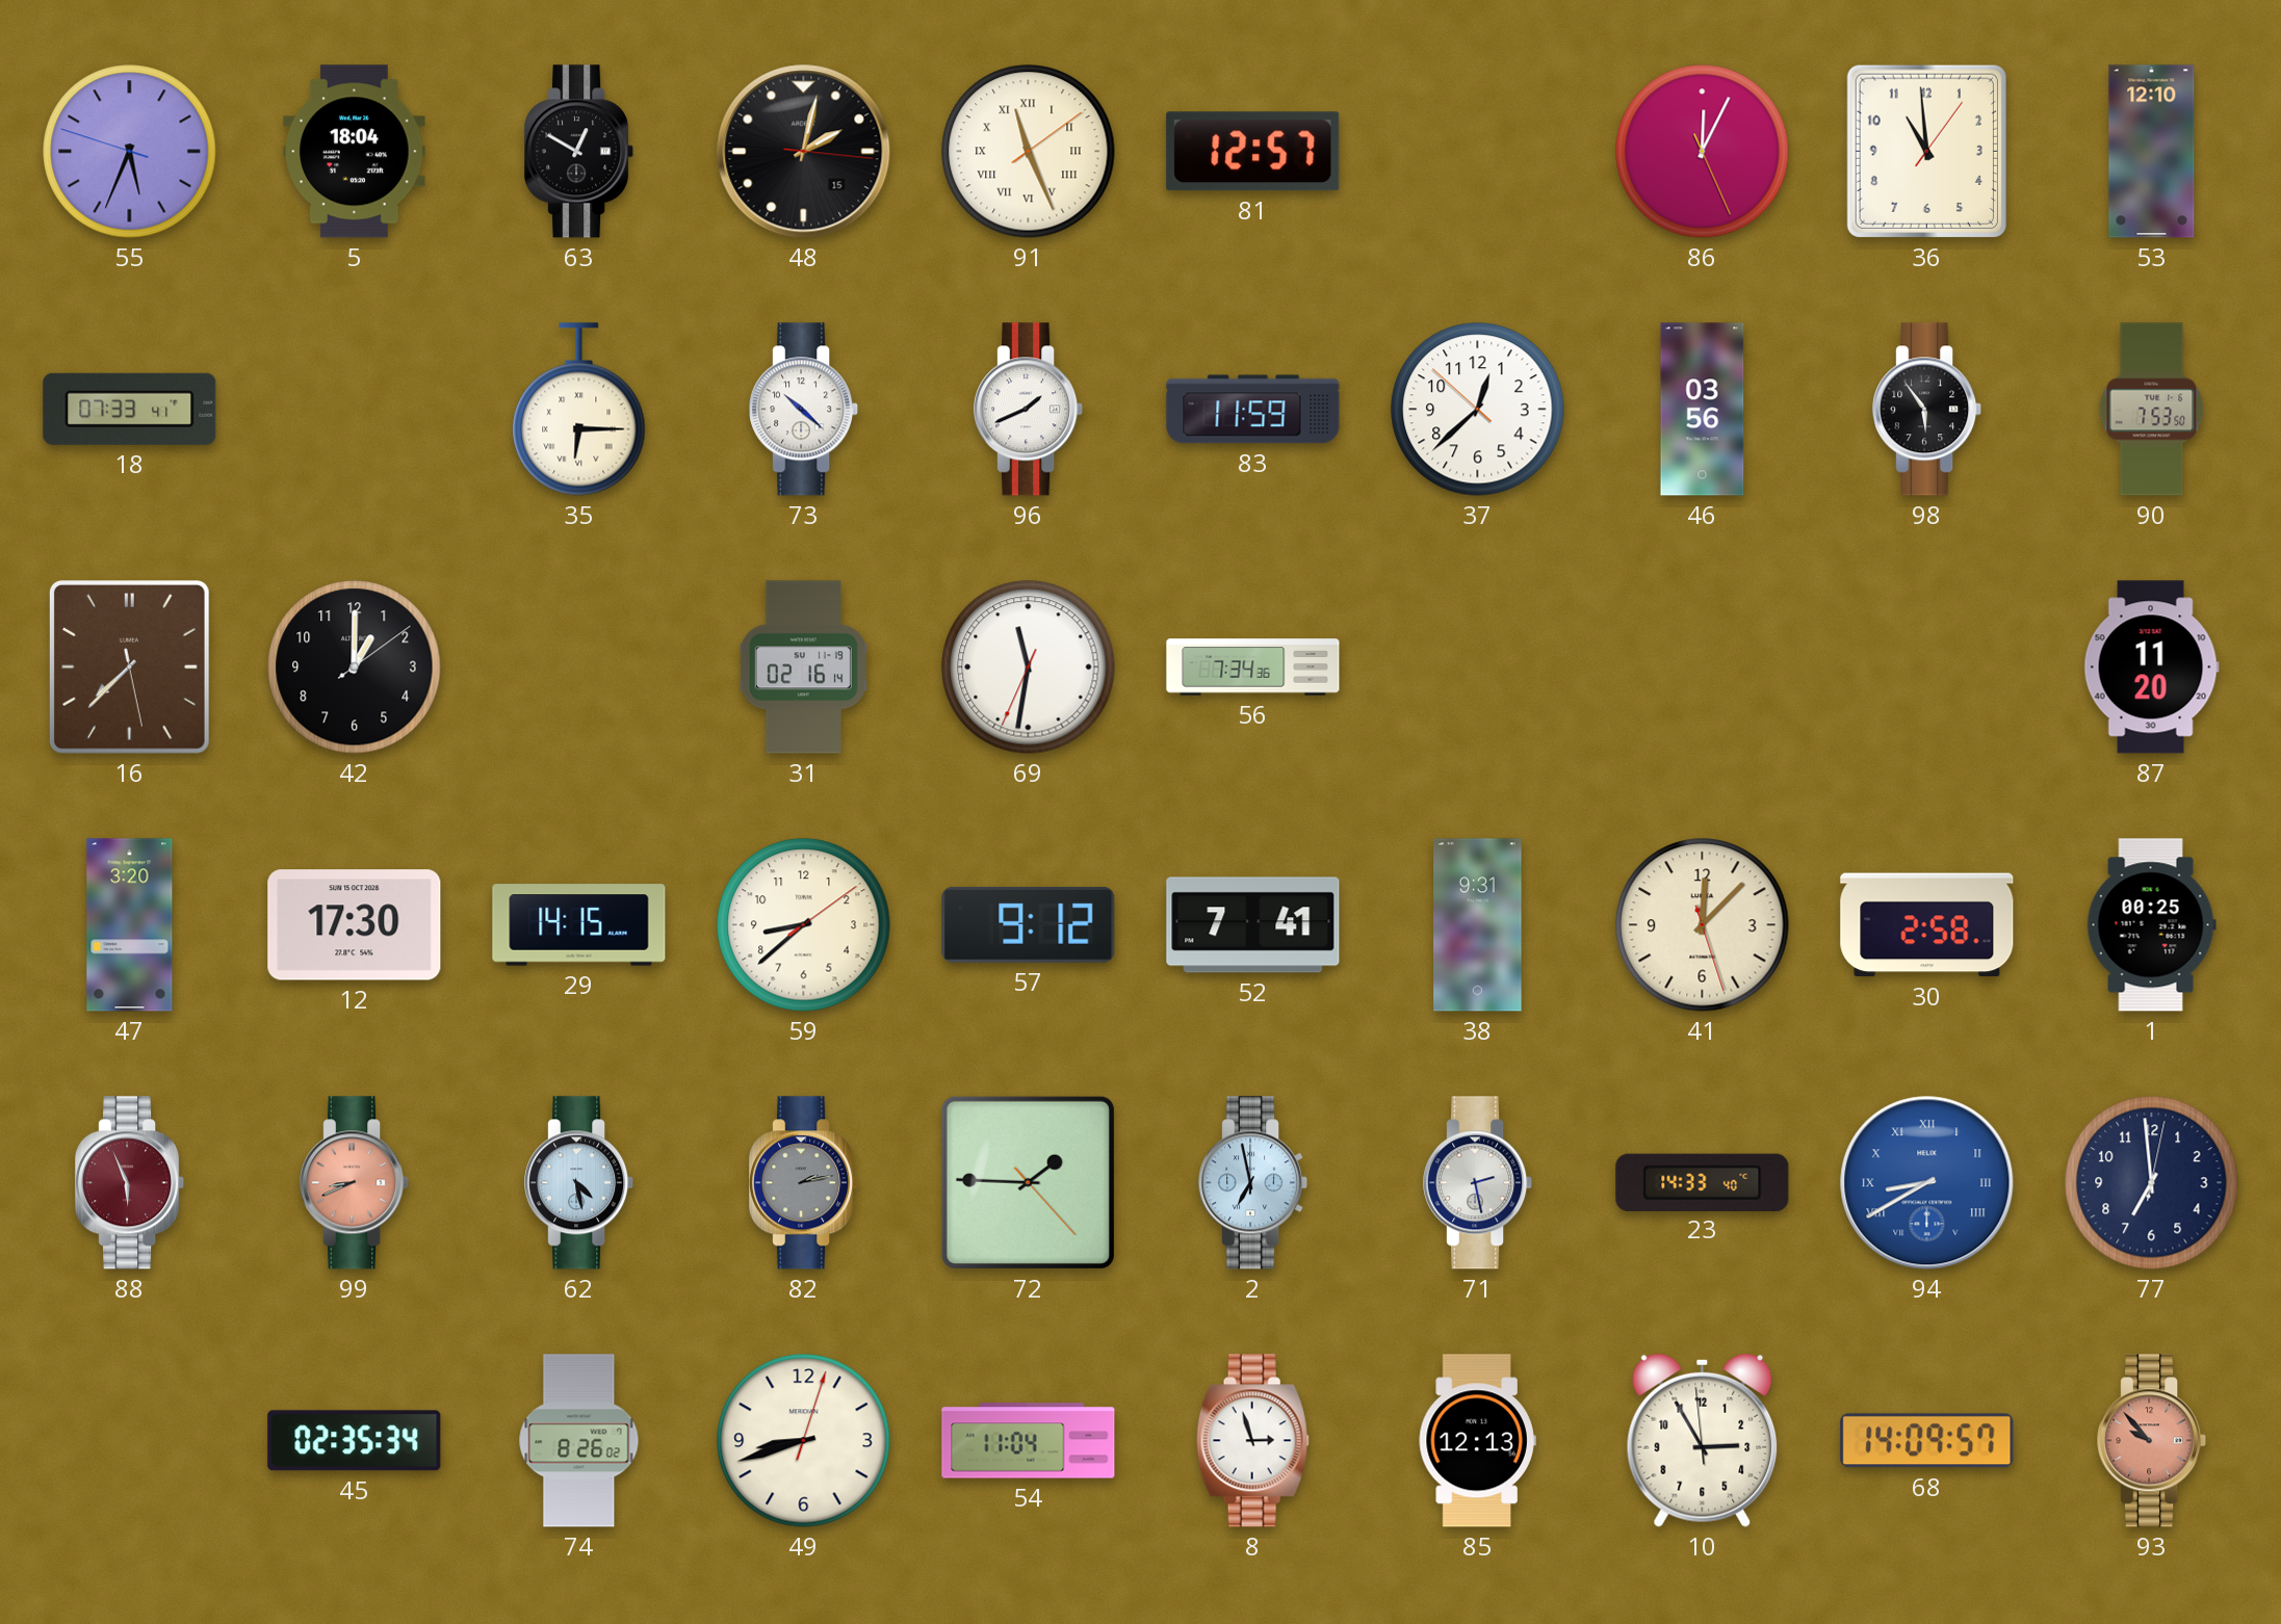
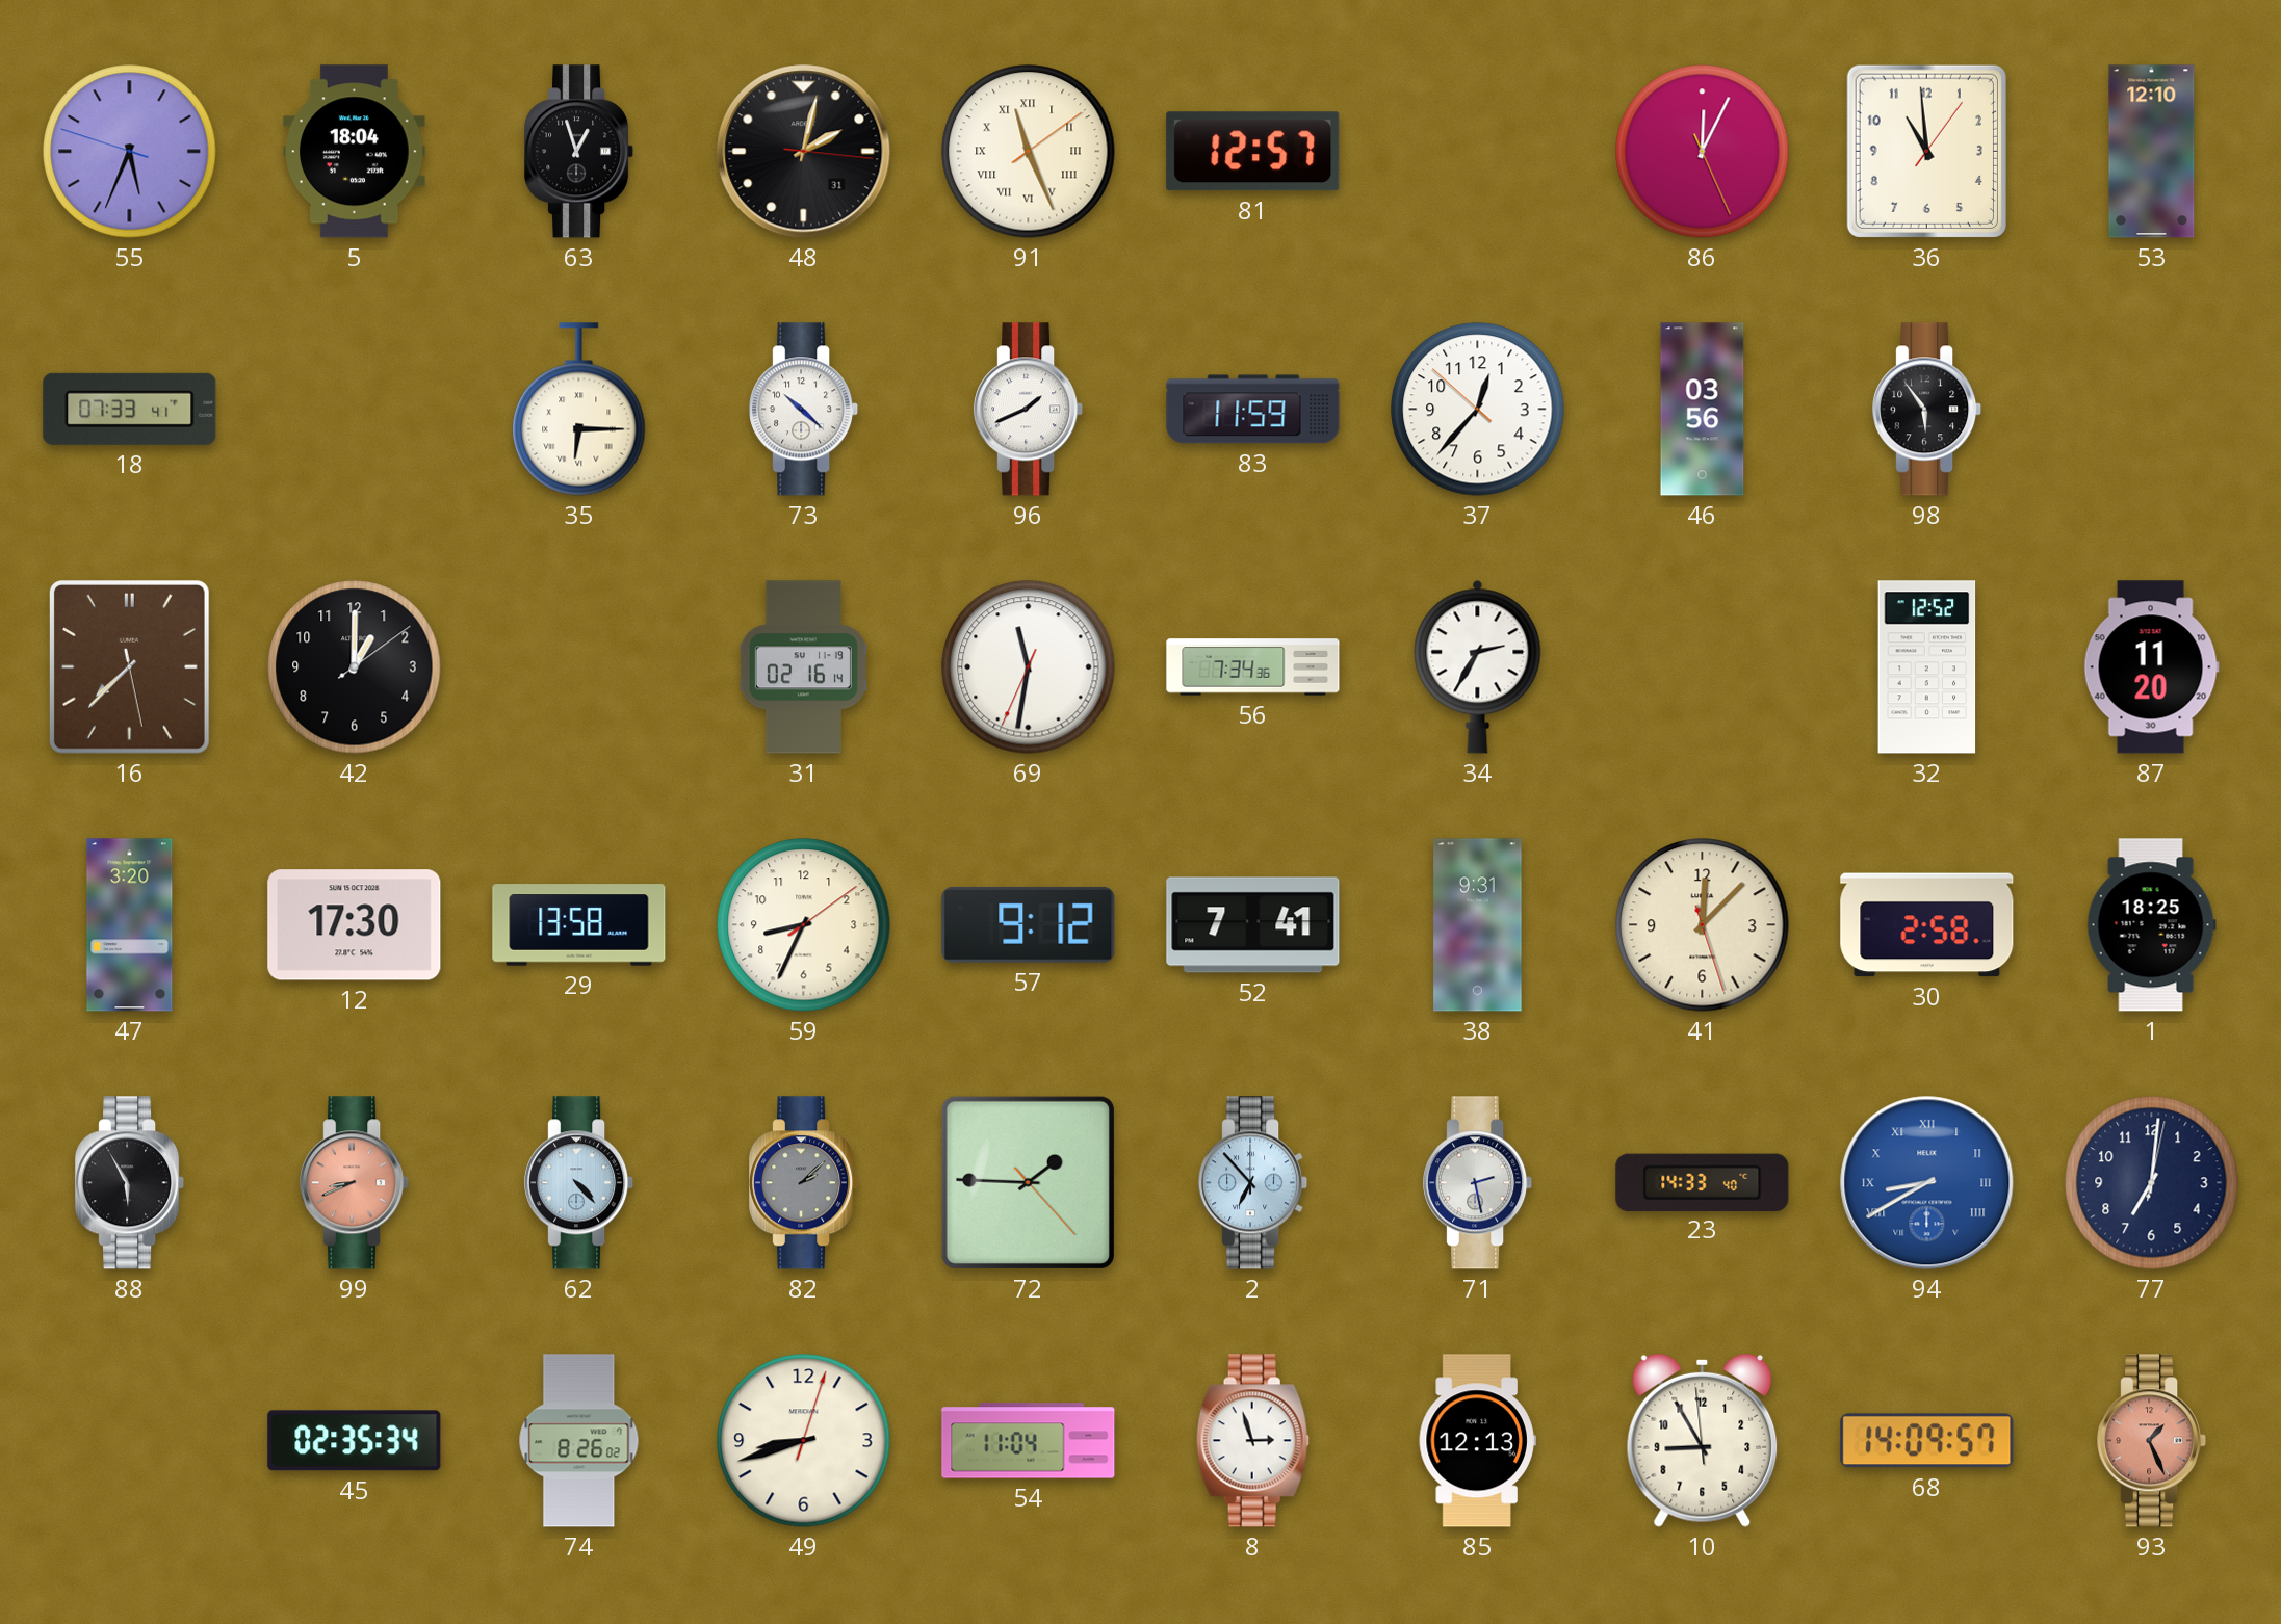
63: 12:50 -> 12:57
48 date: 15 -> 31
37: 12:37 -> 12:36
90: 7:53 -> none
34: none -> 2:35
32: none -> 12:52
29: 14:15 -> 13:58
59: 8:38 -> 8:34
1: 00:25 -> 18:25
88: 5:56 -> 5:55
88 dial: burgundy -> black
62: 4:28 -> 4:23
82: 2:13 -> 2:08
2: 6:58 -> 6:53
77: 6:59 -> 7:01
10: 2:54 -> 8:54
93: 9:53 -> 1:26
